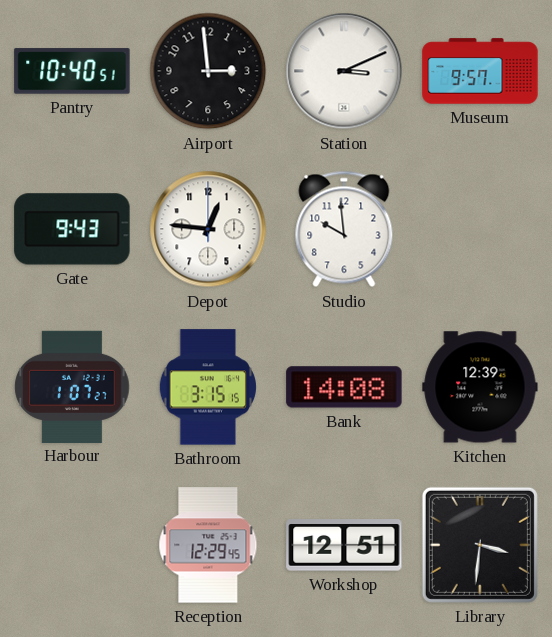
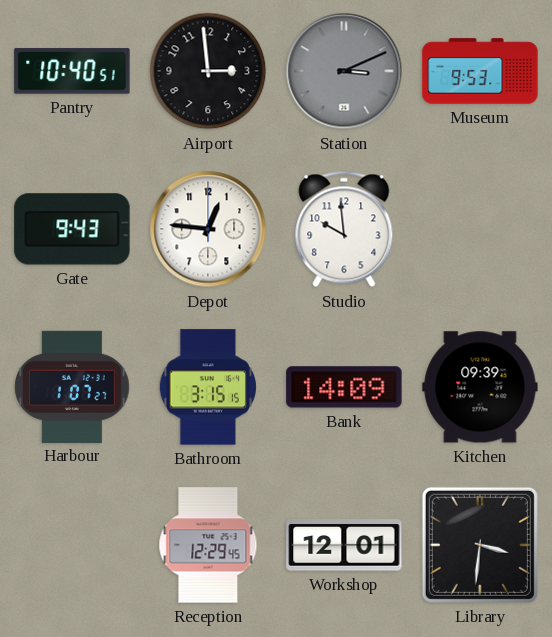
Station dial: white -> grey
Museum: 9:57 -> 9:53
Bank: 14:08 -> 14:09
Kitchen: 12:39 -> 09:39
Workshop: 12:51 -> 12:01
